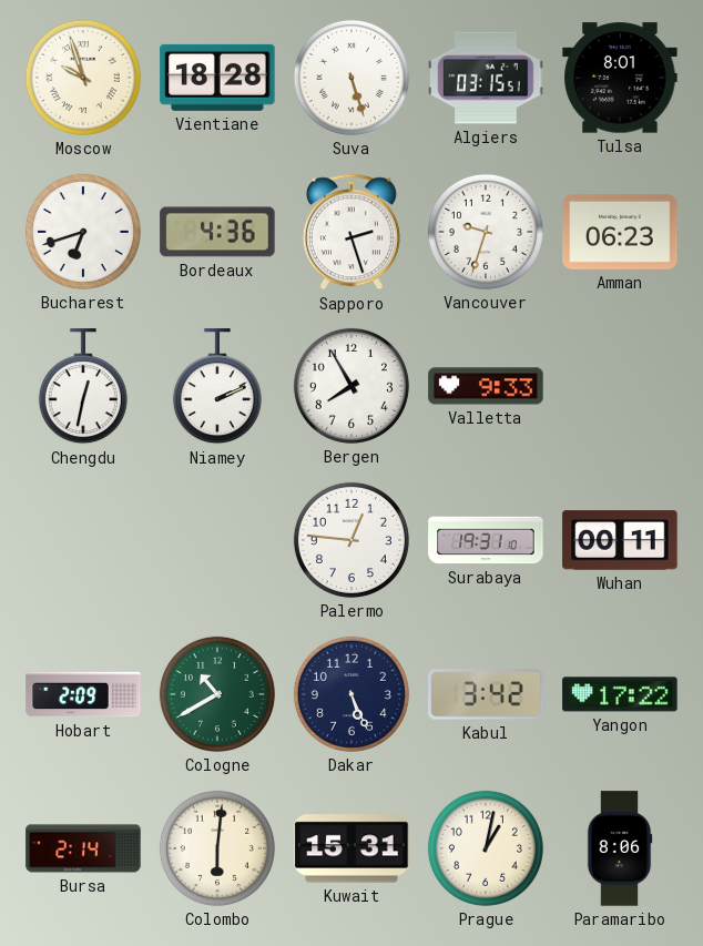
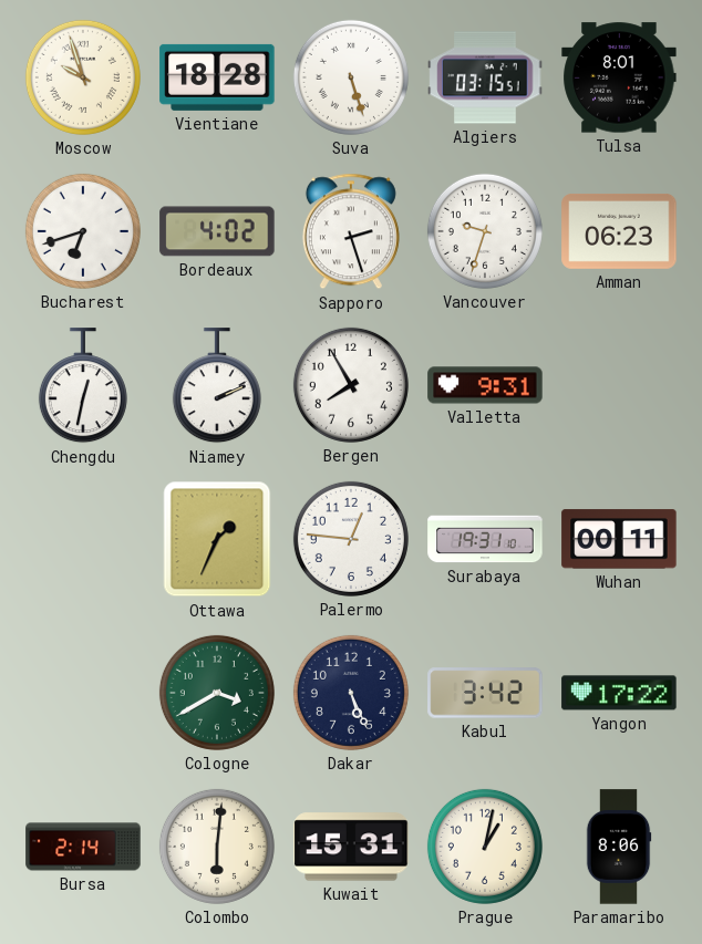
Bordeaux: 4:36 -> 4:02
Valletta: 9:33 -> 9:31
Ottawa: none -> 1:34
Hobart: 2:09 -> none
Cologne: 10:40 -> 3:40
